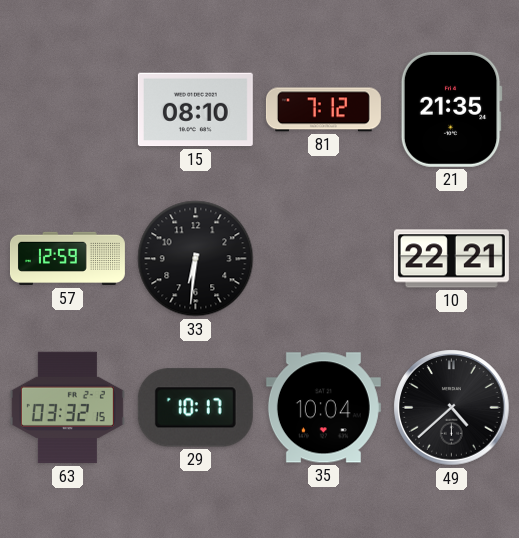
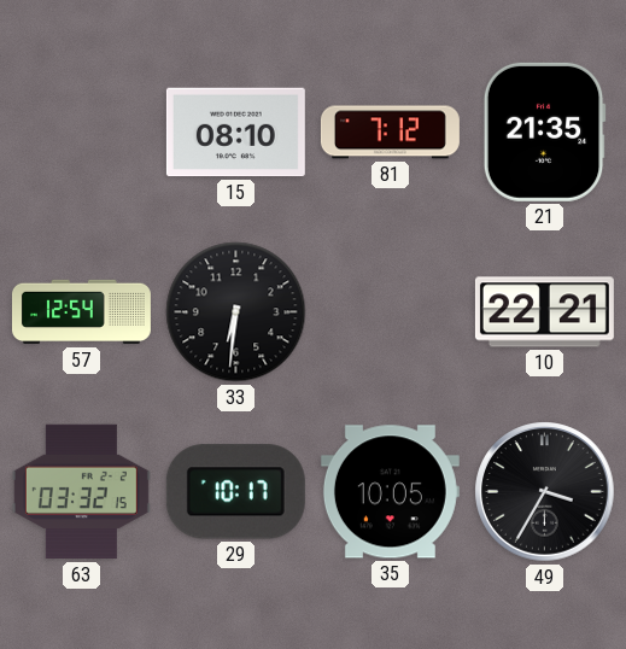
57: 12:59 -> 12:54
35: 10:04 -> 10:05
49: 4:38 -> 3:35
